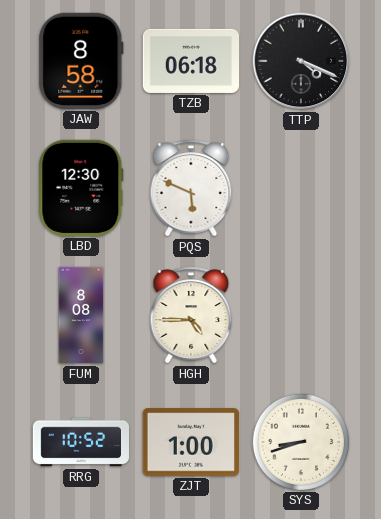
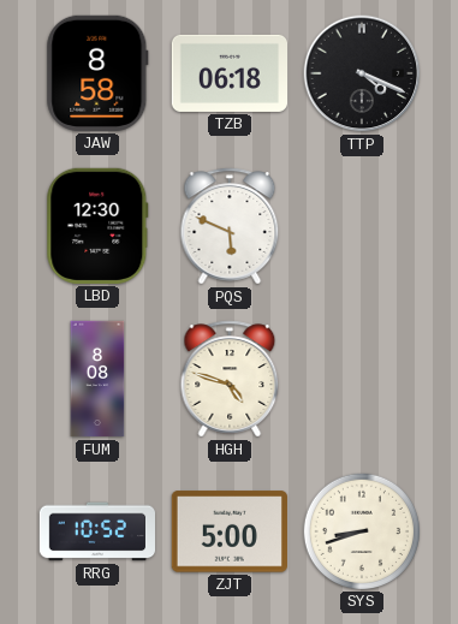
HGH: 4:45 -> 4:48
ZJT: 1:00 -> 5:00
